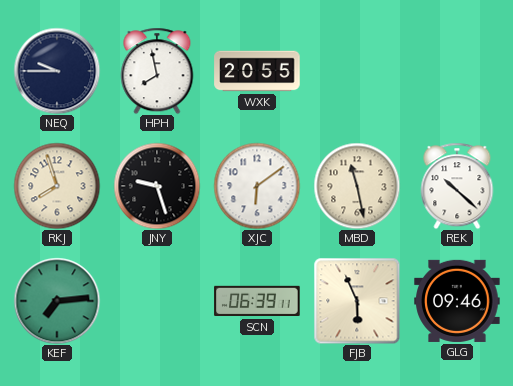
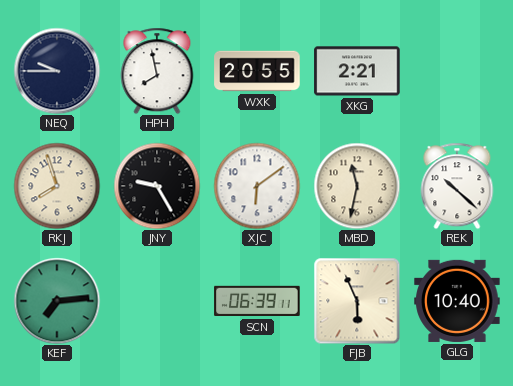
XKG: none -> 2:21
JNY: 9:27 -> 9:25
MBD: 11:28 -> 11:32
GLG: 09:46 -> 10:40
